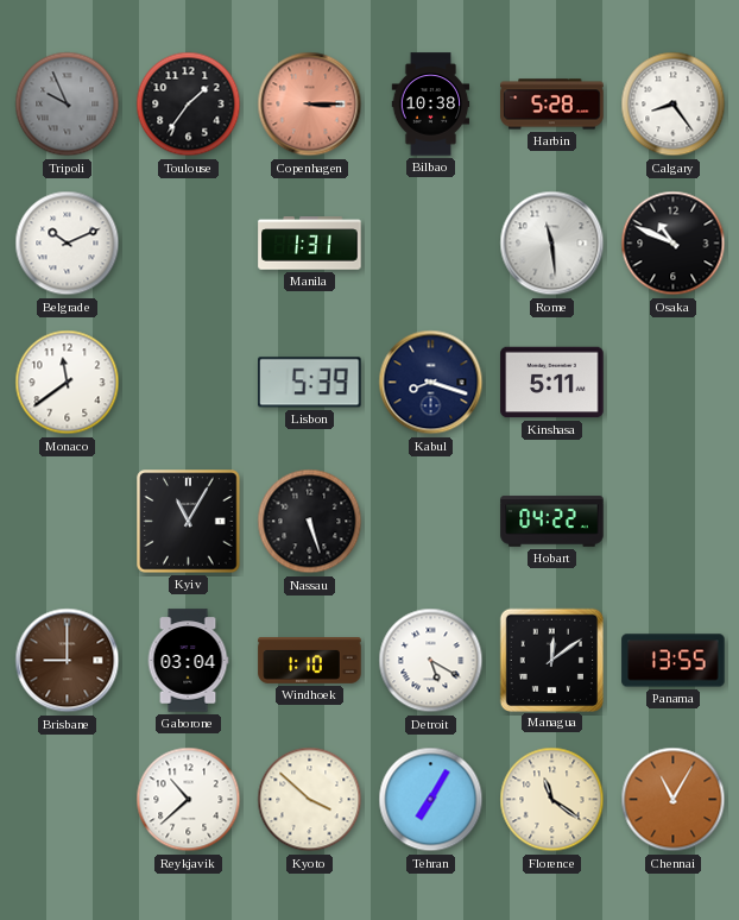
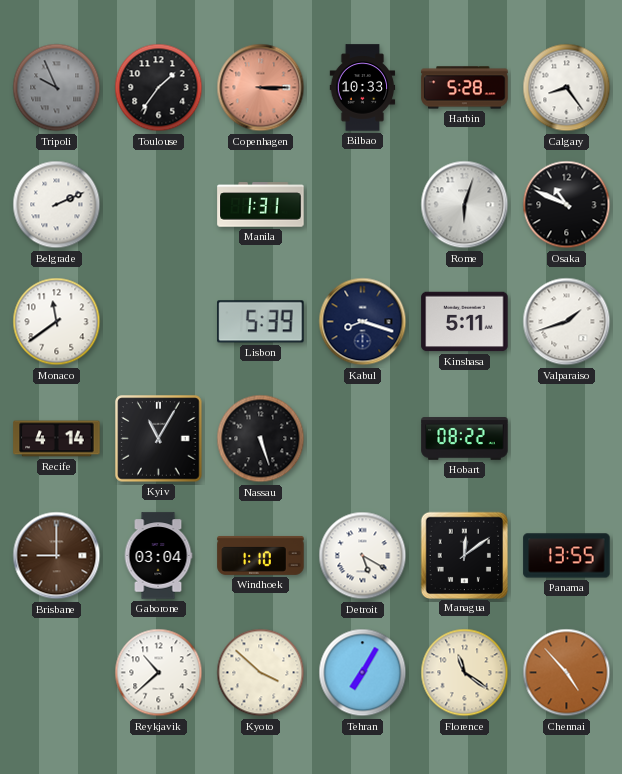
Bilbao: 10:38 -> 10:33
Belgrade: 10:11 -> 2:11
Rome: 11:29 -> 6:03
Valparaiso: none -> 1:42
Recife: none -> 4:14
Hobart: 04:22 -> 08:22
Chennai: 11:05 -> 4:53
